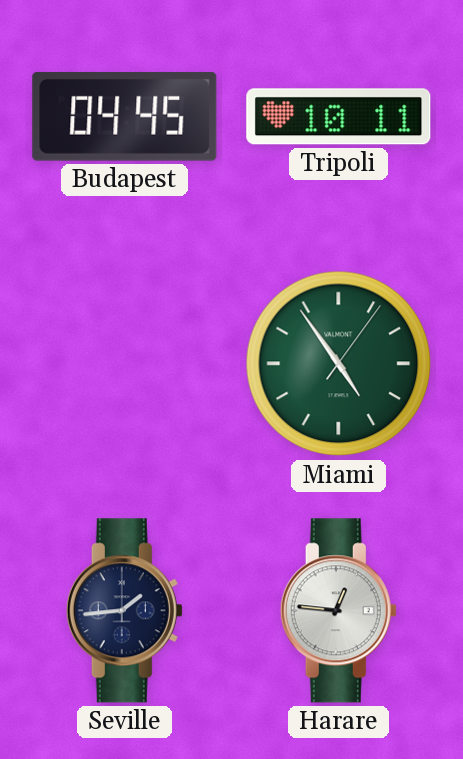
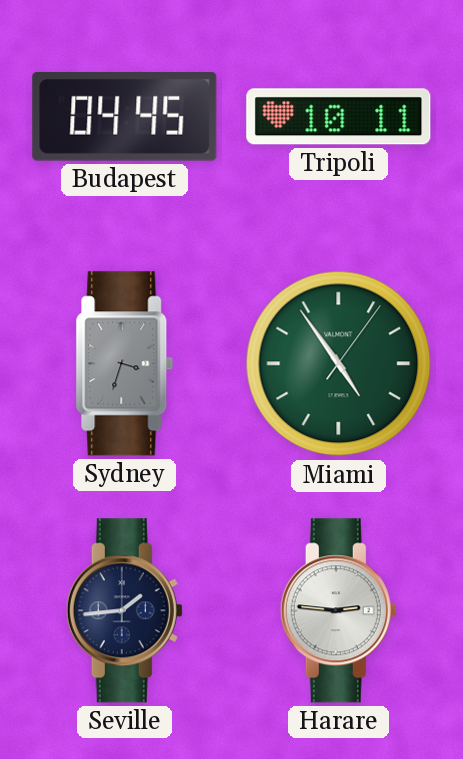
Sydney: none -> 3:33
Harare: 12:46 -> 2:46
